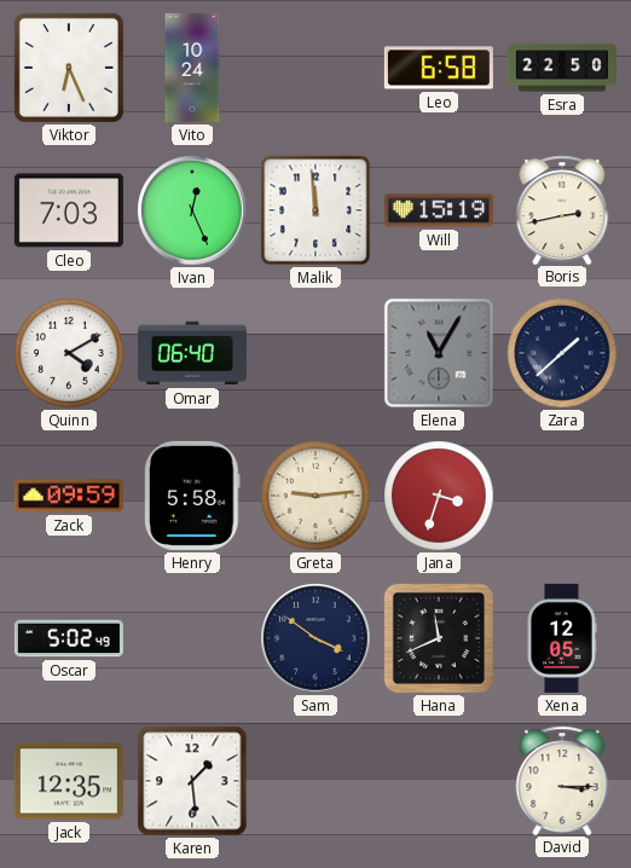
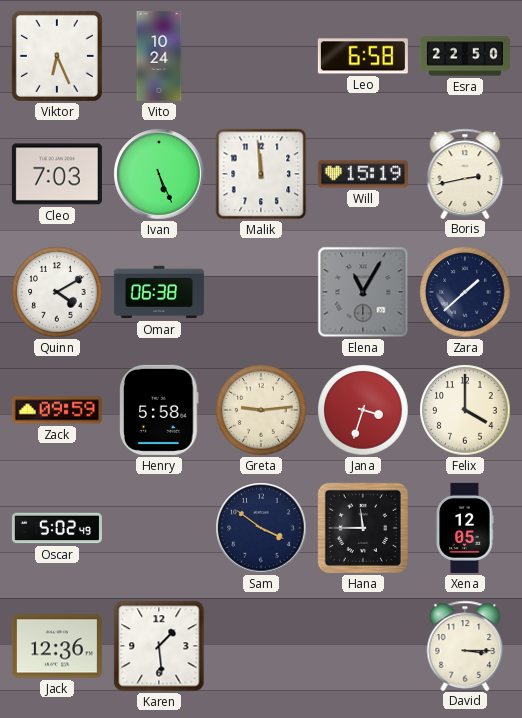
Ivan: 12:26 -> 5:26
Omar: 06:40 -> 06:38
Felix: none -> 4:00
Hana: 11:41 -> 11:45
Jack: 12:35 -> 12:36
